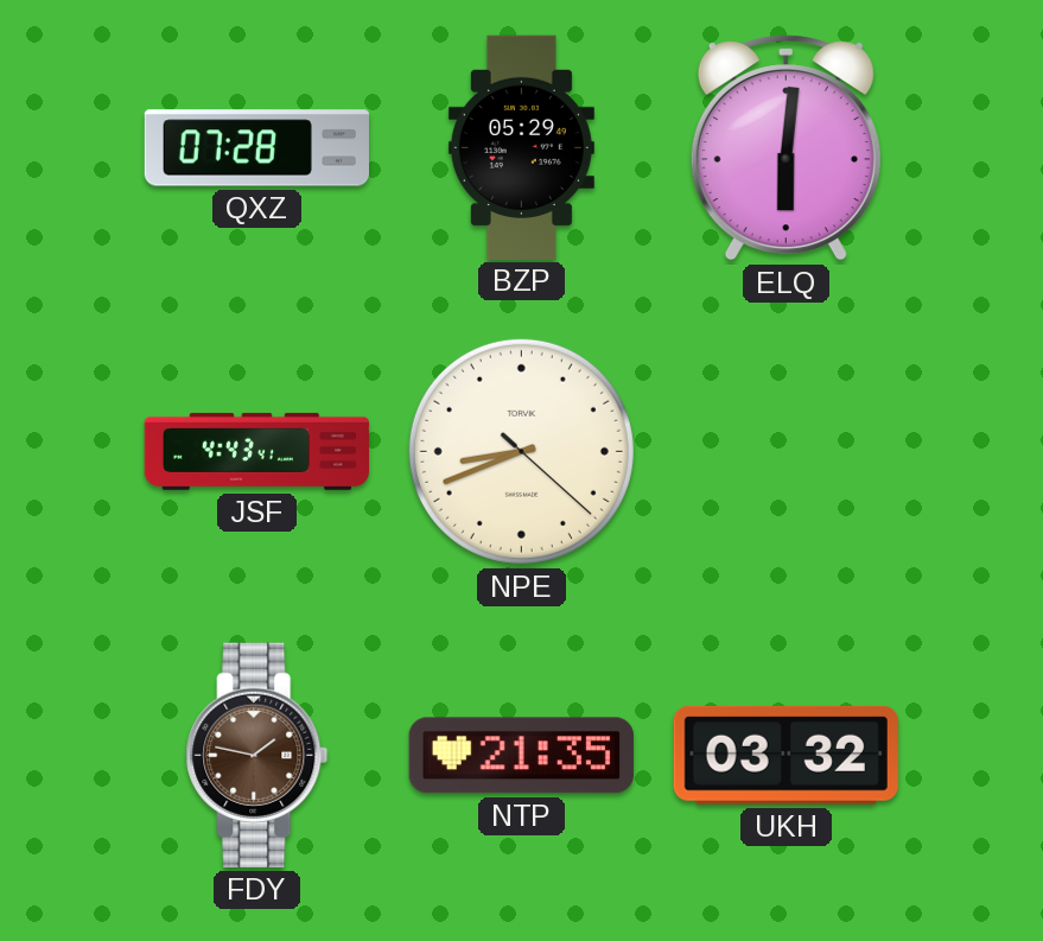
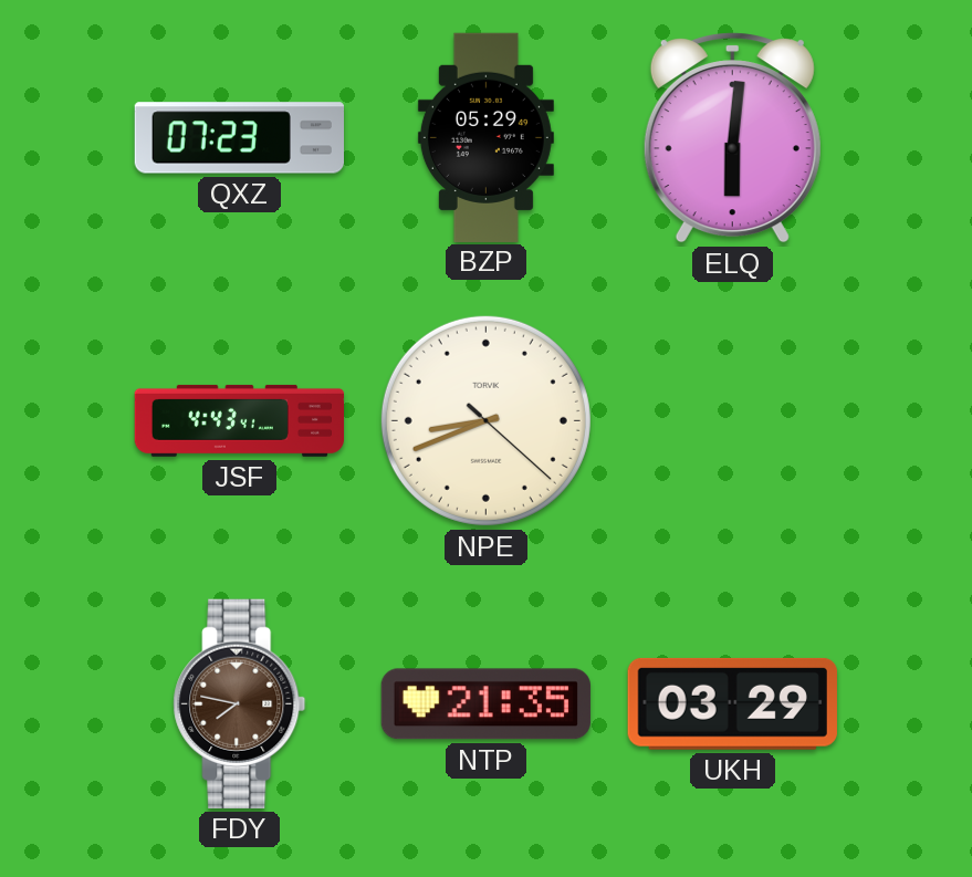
QXZ: 07:28 -> 07:23
FDY: 1:47 -> 7:47
UKH: 03:32 -> 03:29
